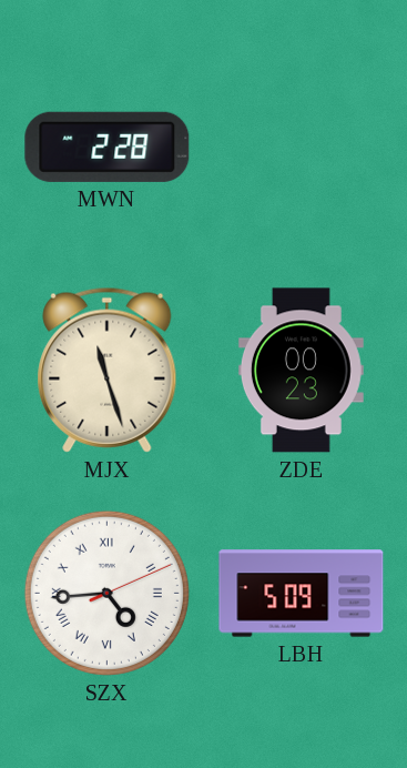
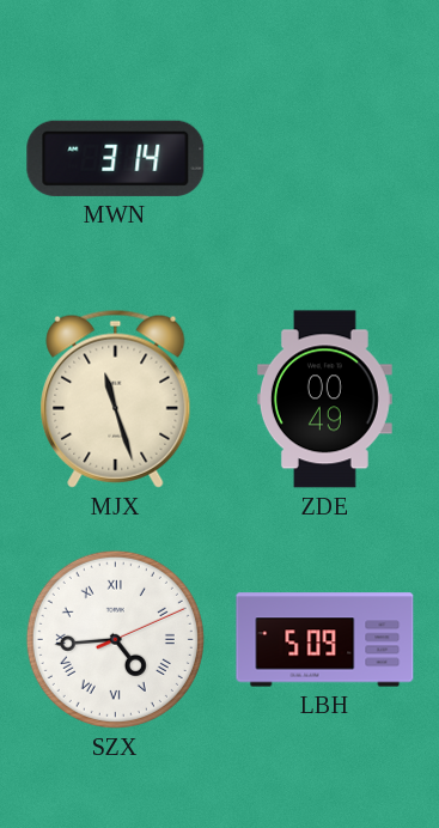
MWN: 2:28 -> 3:14
ZDE: 00:23 -> 00:49
